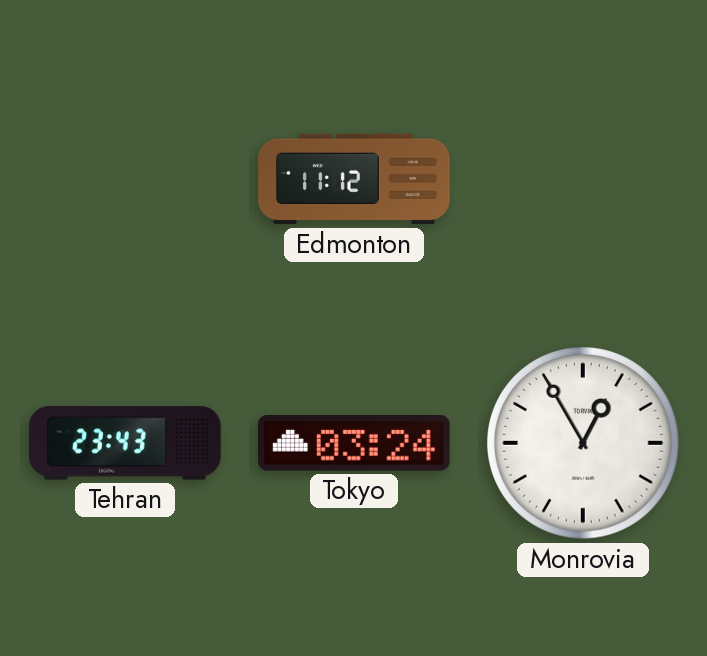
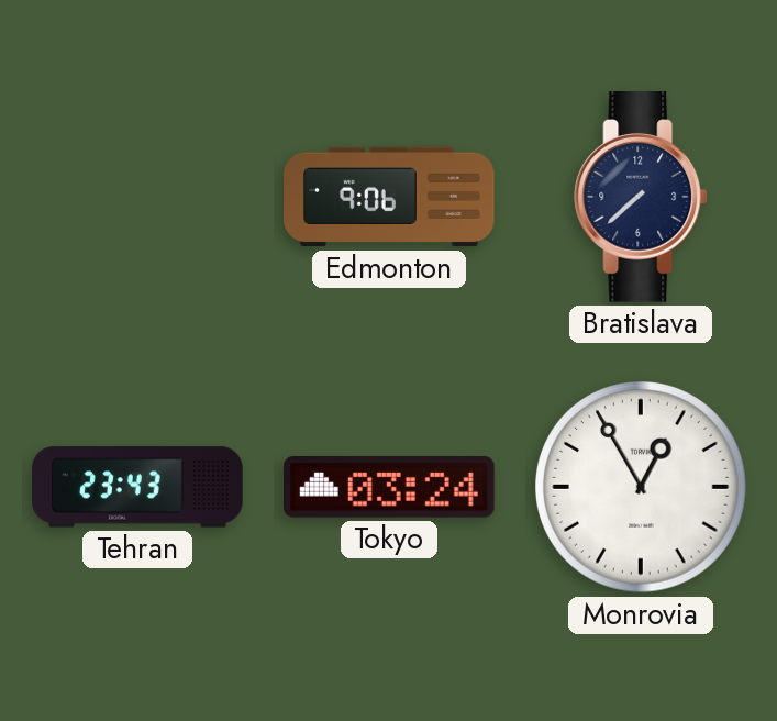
Edmonton: 11:12 -> 9:06
Bratislava: none -> 7:38
